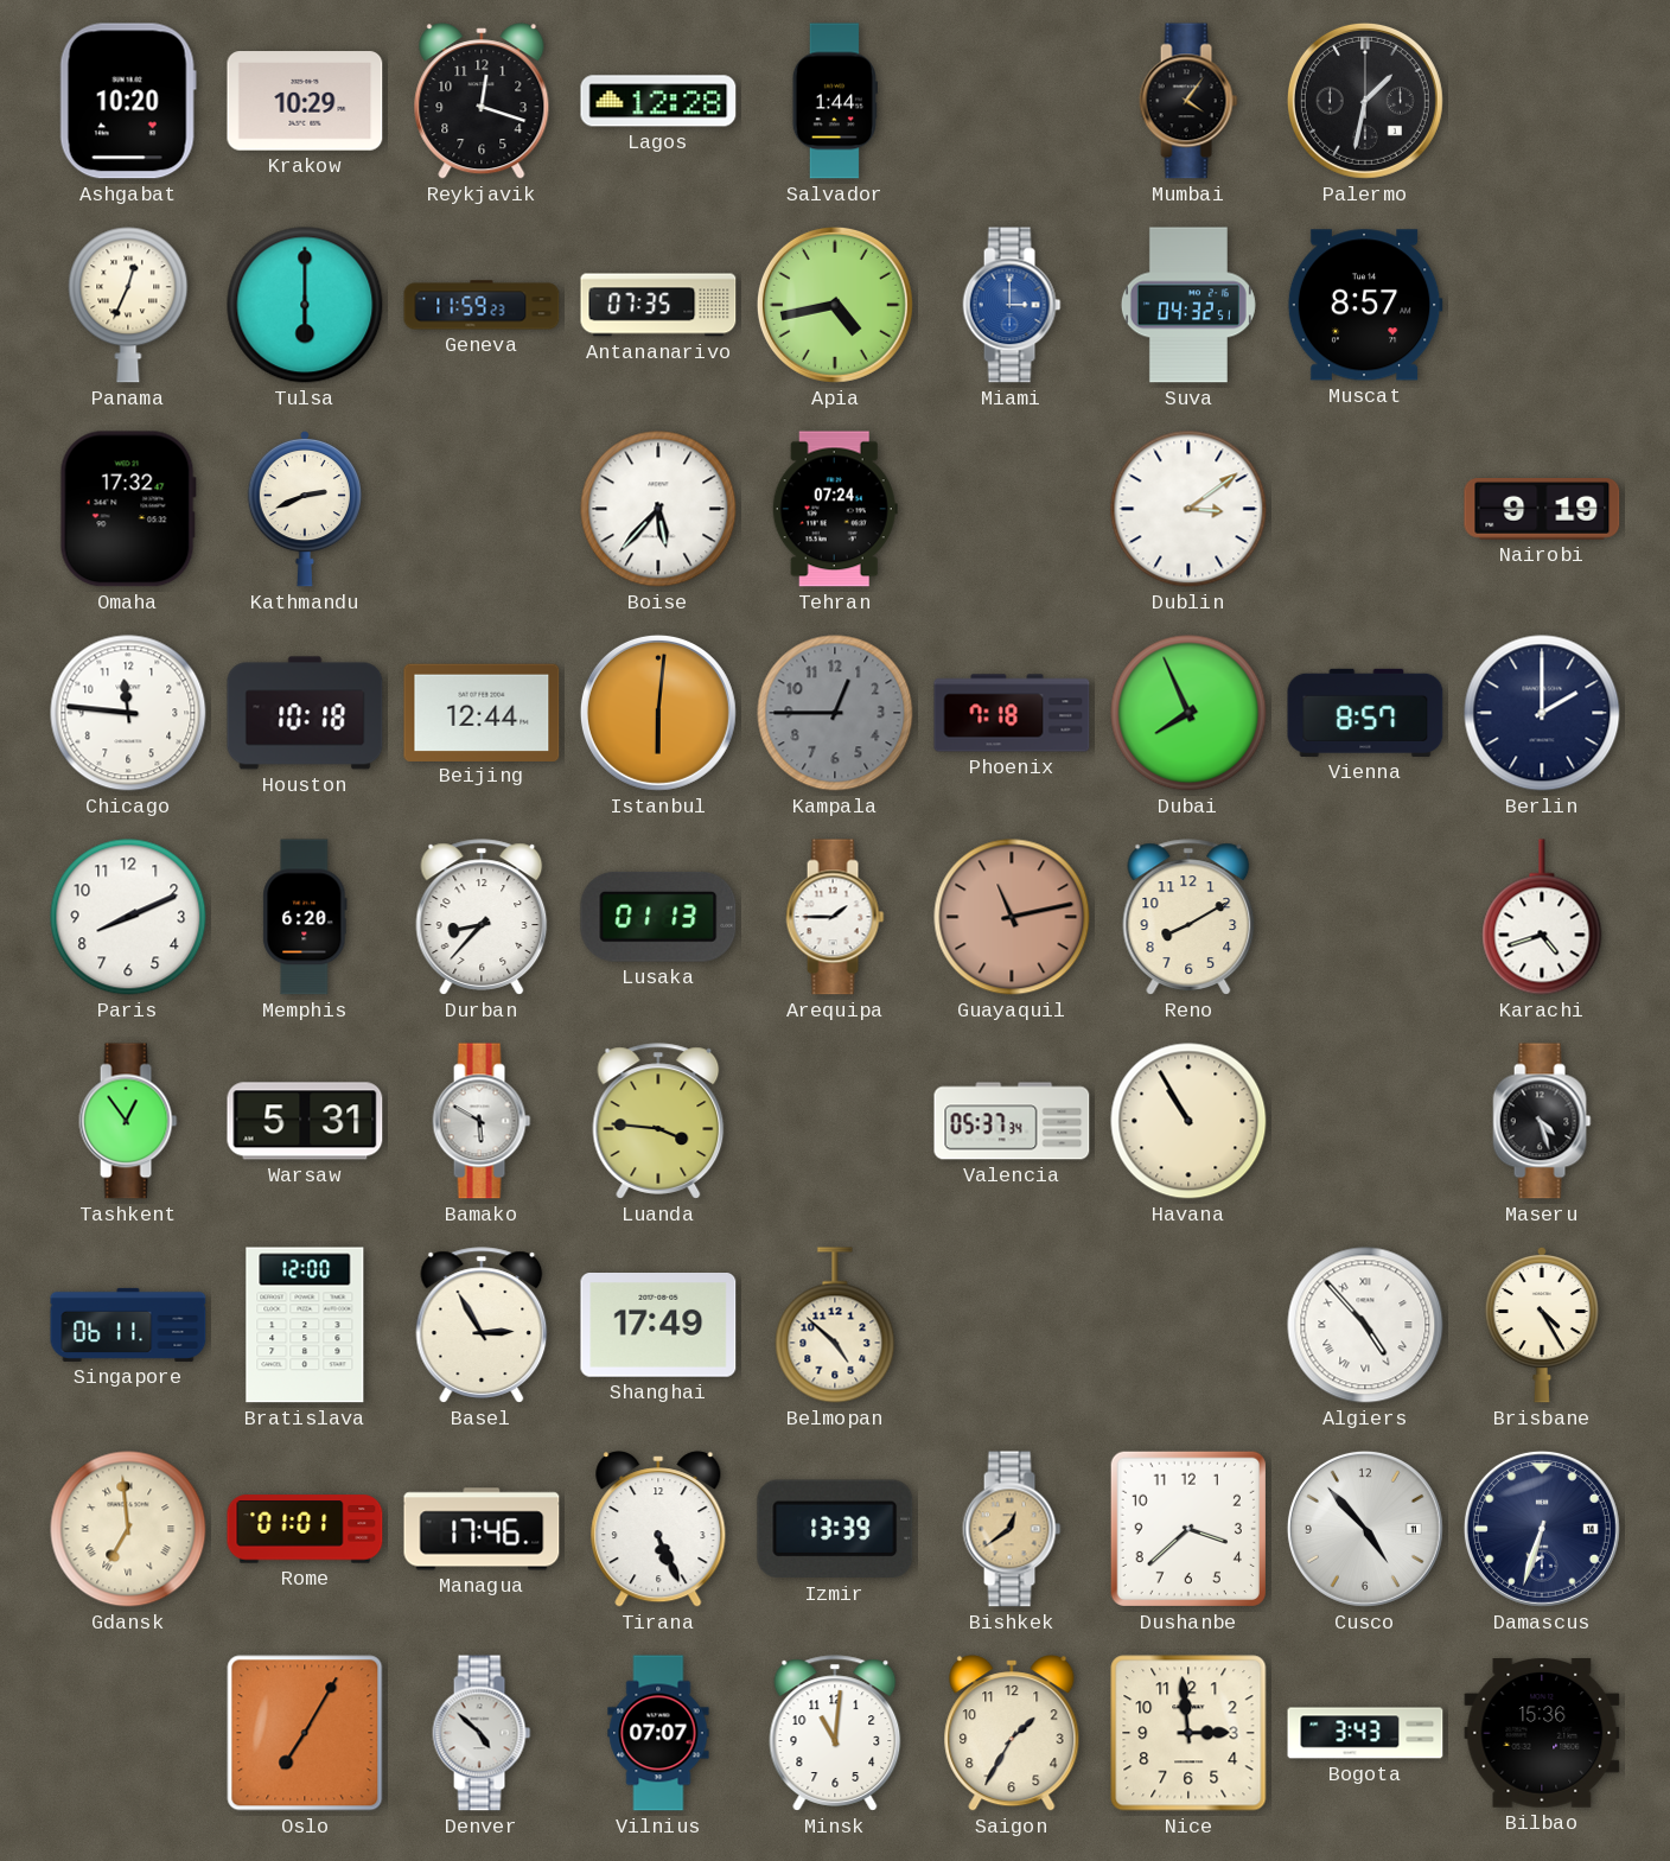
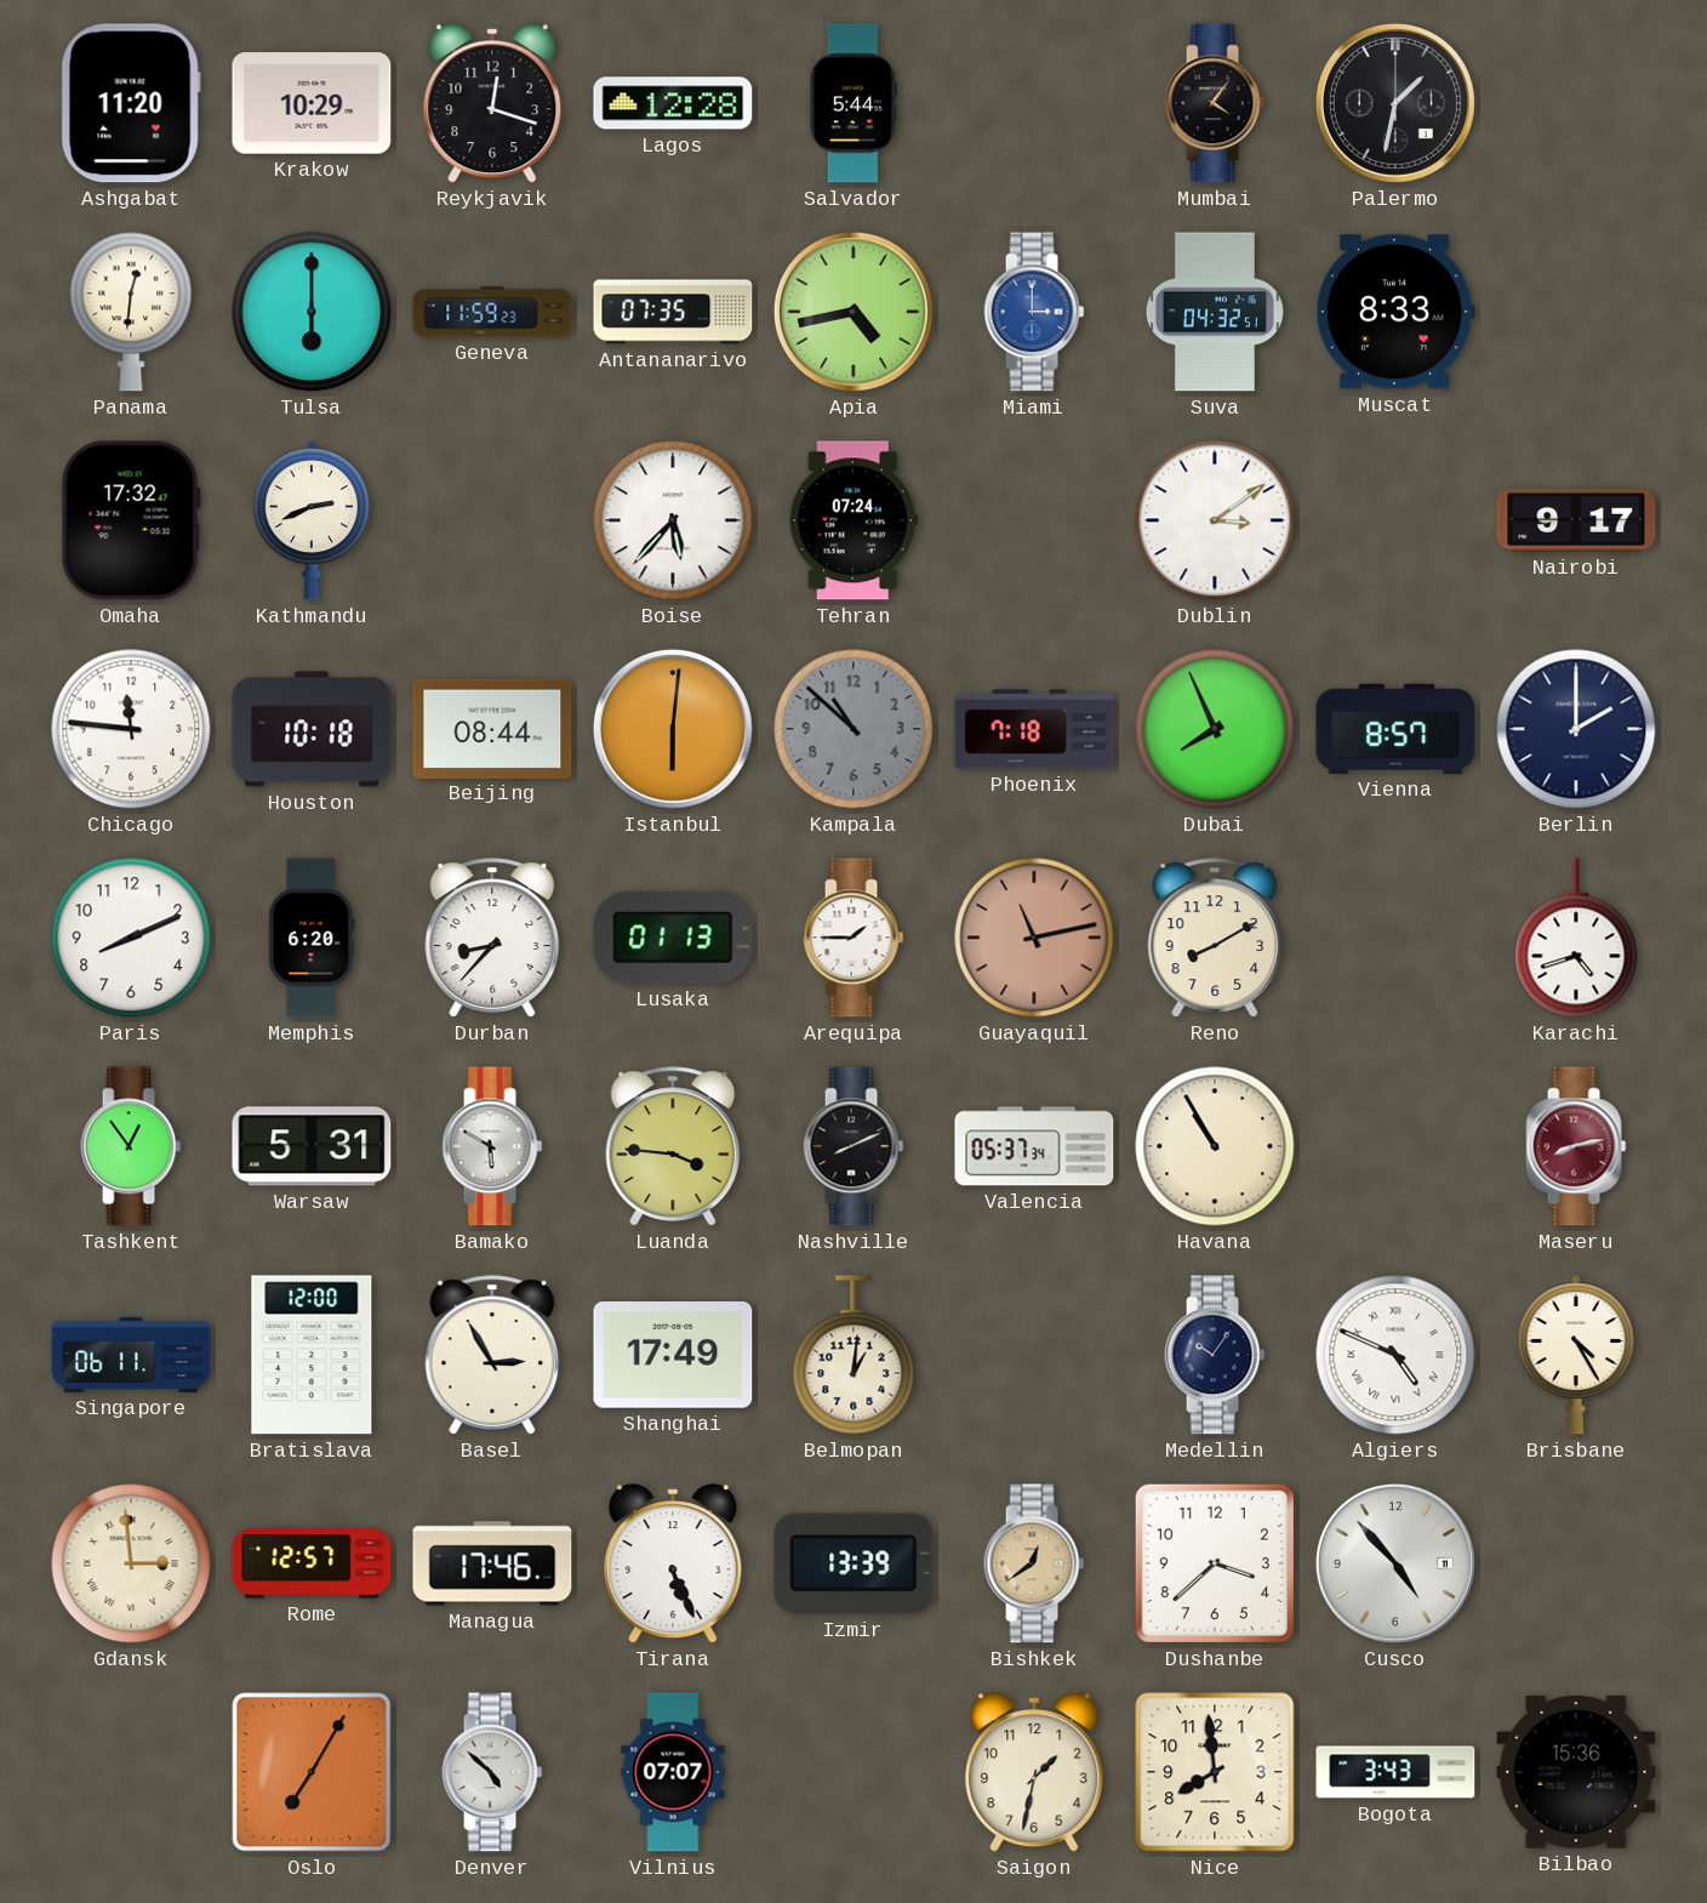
Ashgabat: 10:20 -> 11:20
Salvador: 1:44 -> 5:44
Panama: 12:34 -> 12:31
Muscat: 8:57 -> 8:33
Nairobi: 9:19 -> 9:17
Beijing: 12:44 -> 08:44
Kampala: 12:45 -> 10:52
Nashville: none -> 8:11
Maseru: 4:27 -> 8:13
Maseru dial: black -> burgundy
Belmopan: 4:52 -> 1:01
Medellin: none -> 10:06
Algiers: 4:53 -> 4:49
Gdansk: 6:59 -> 2:59
Rome: 01:01 -> 12:57
Damascus: 6:33 -> none
Minsk: 11:01 -> none
Saigon: 1:35 -> 1:32
Nice: 2:59 -> 7:59
